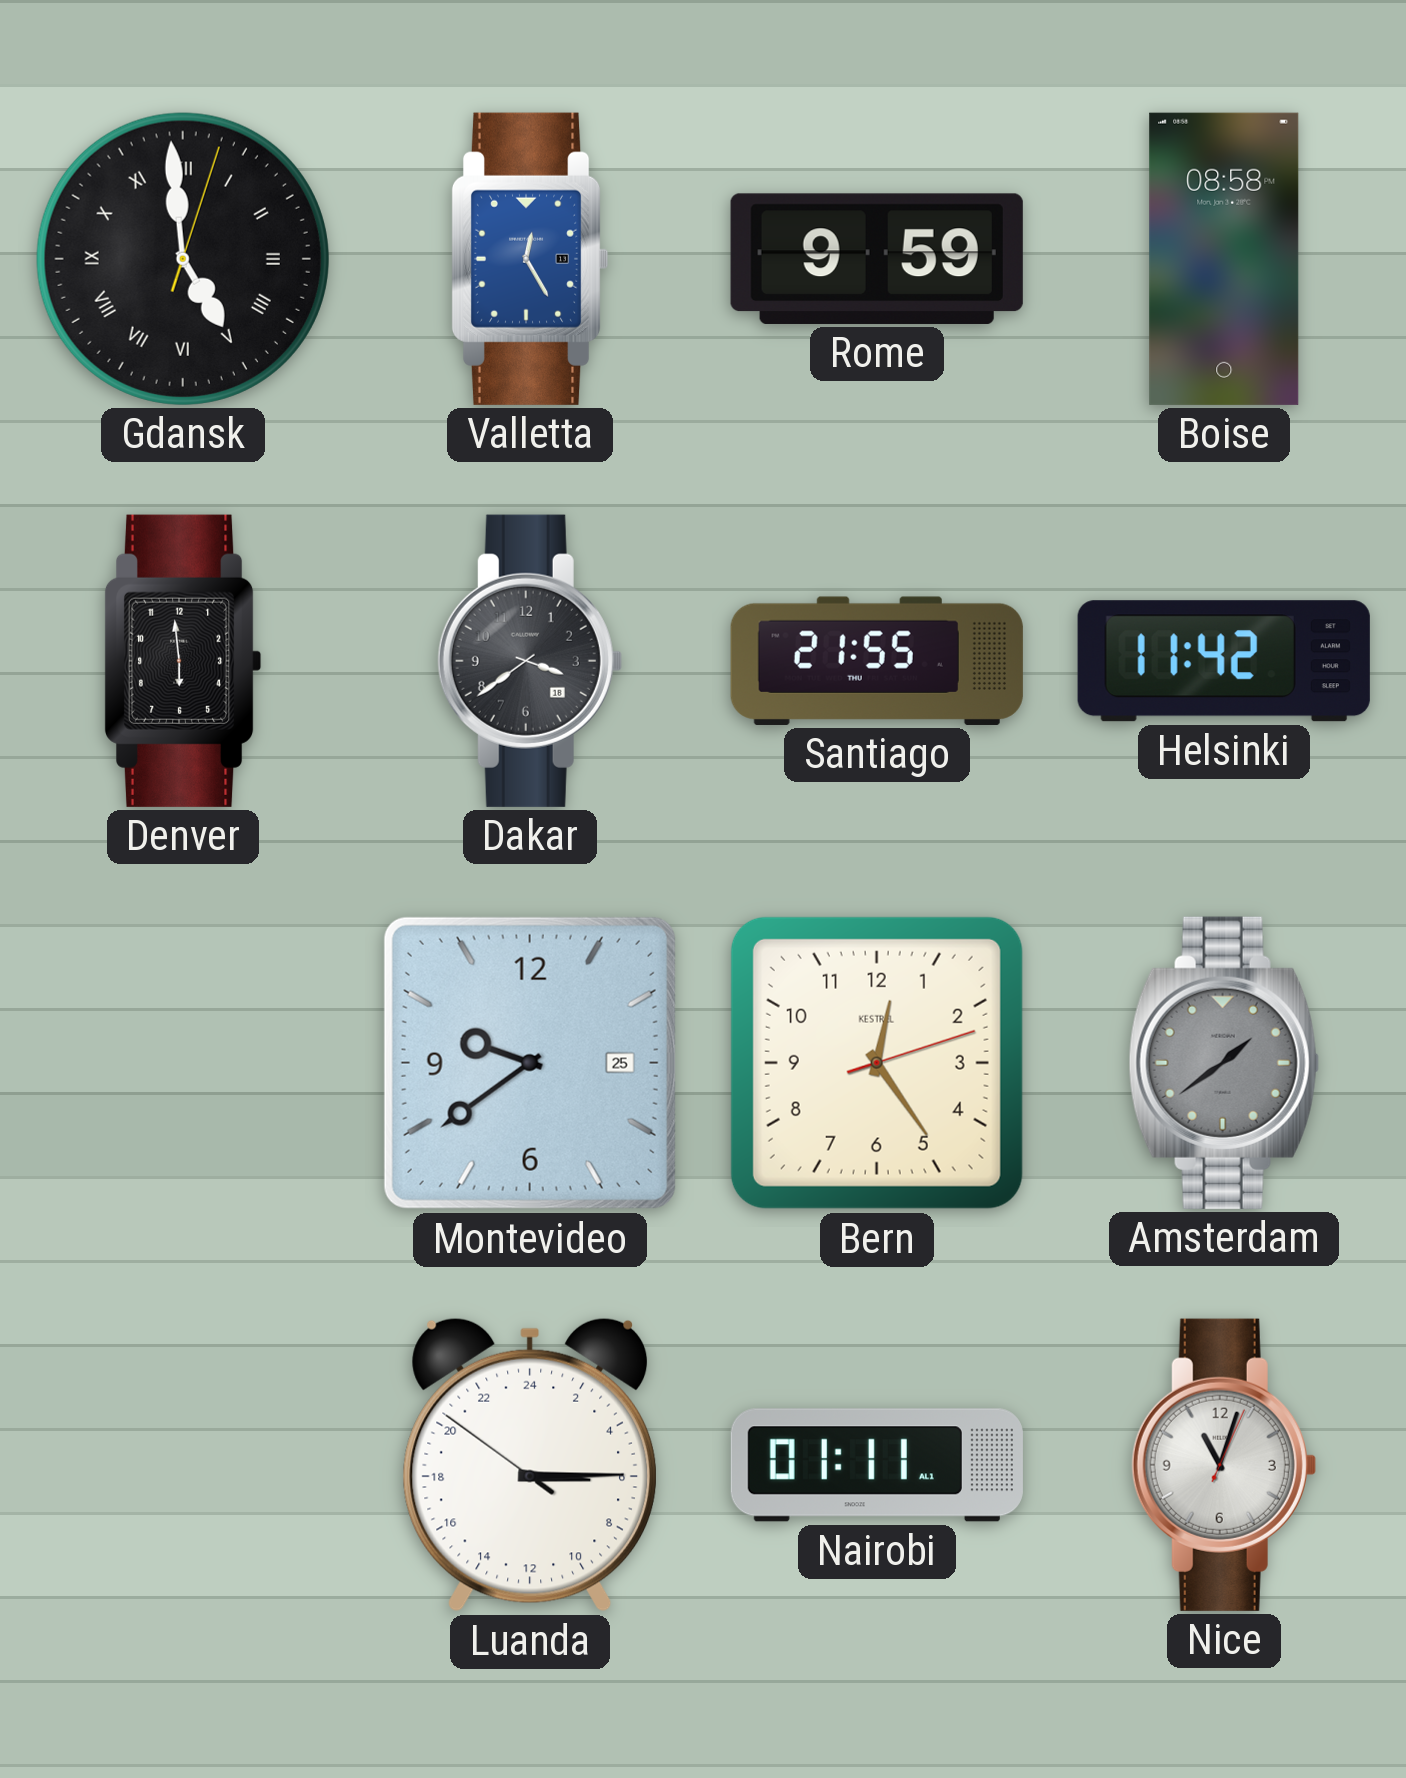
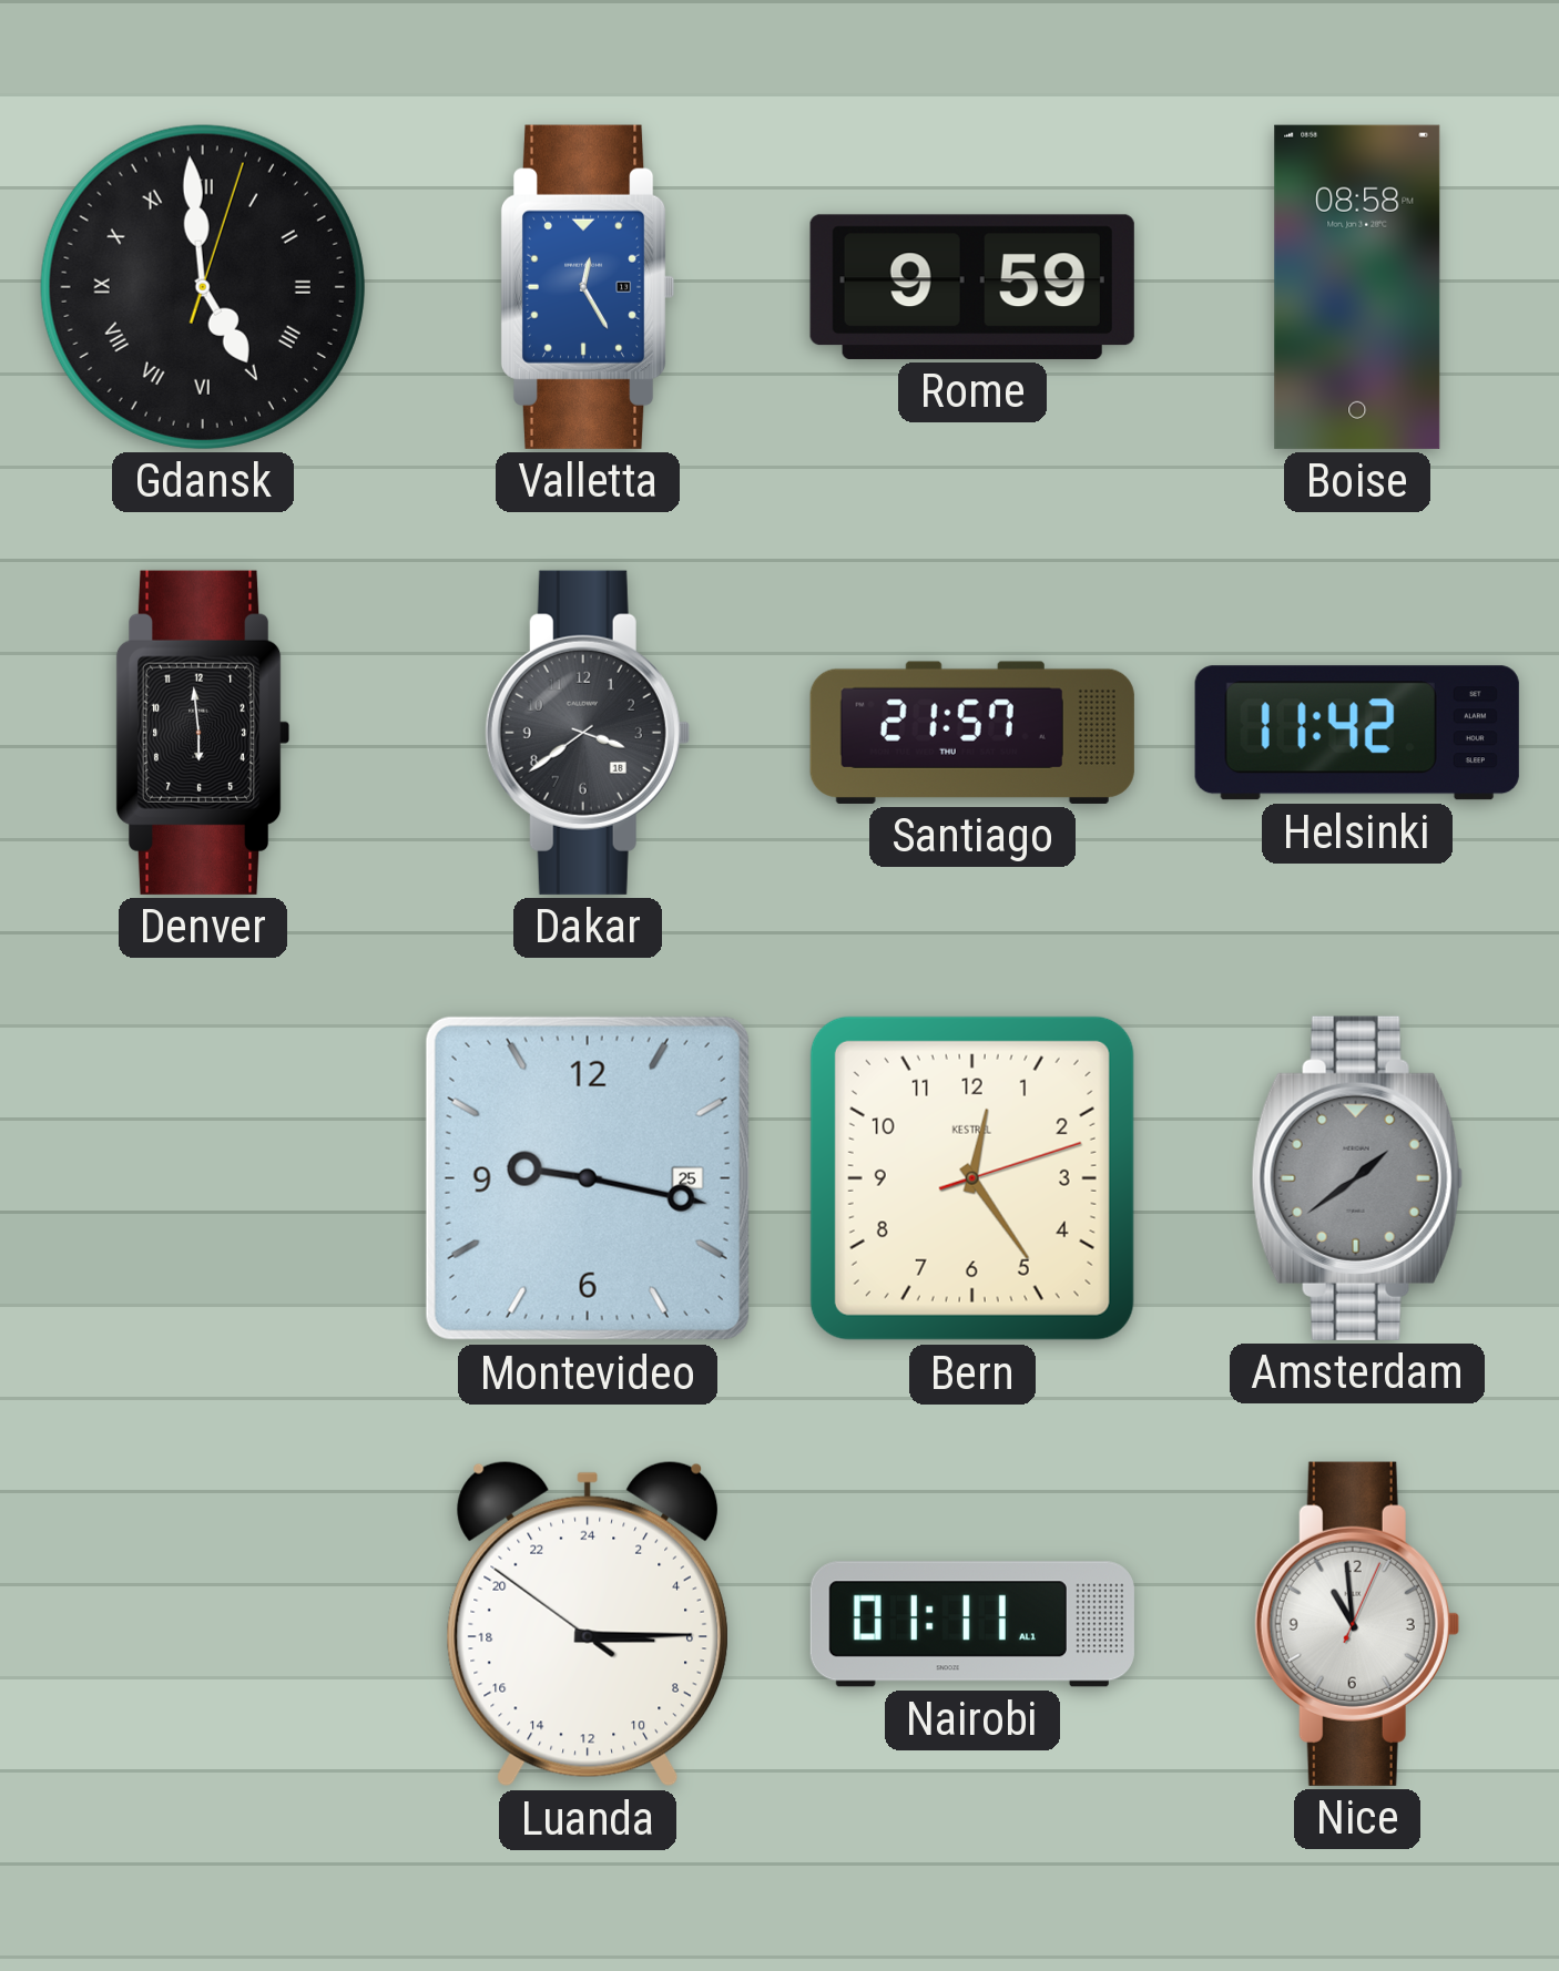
Santiago: 21:55 -> 21:57
Montevideo: 9:39 -> 9:17
Nice: 11:03 -> 10:59
